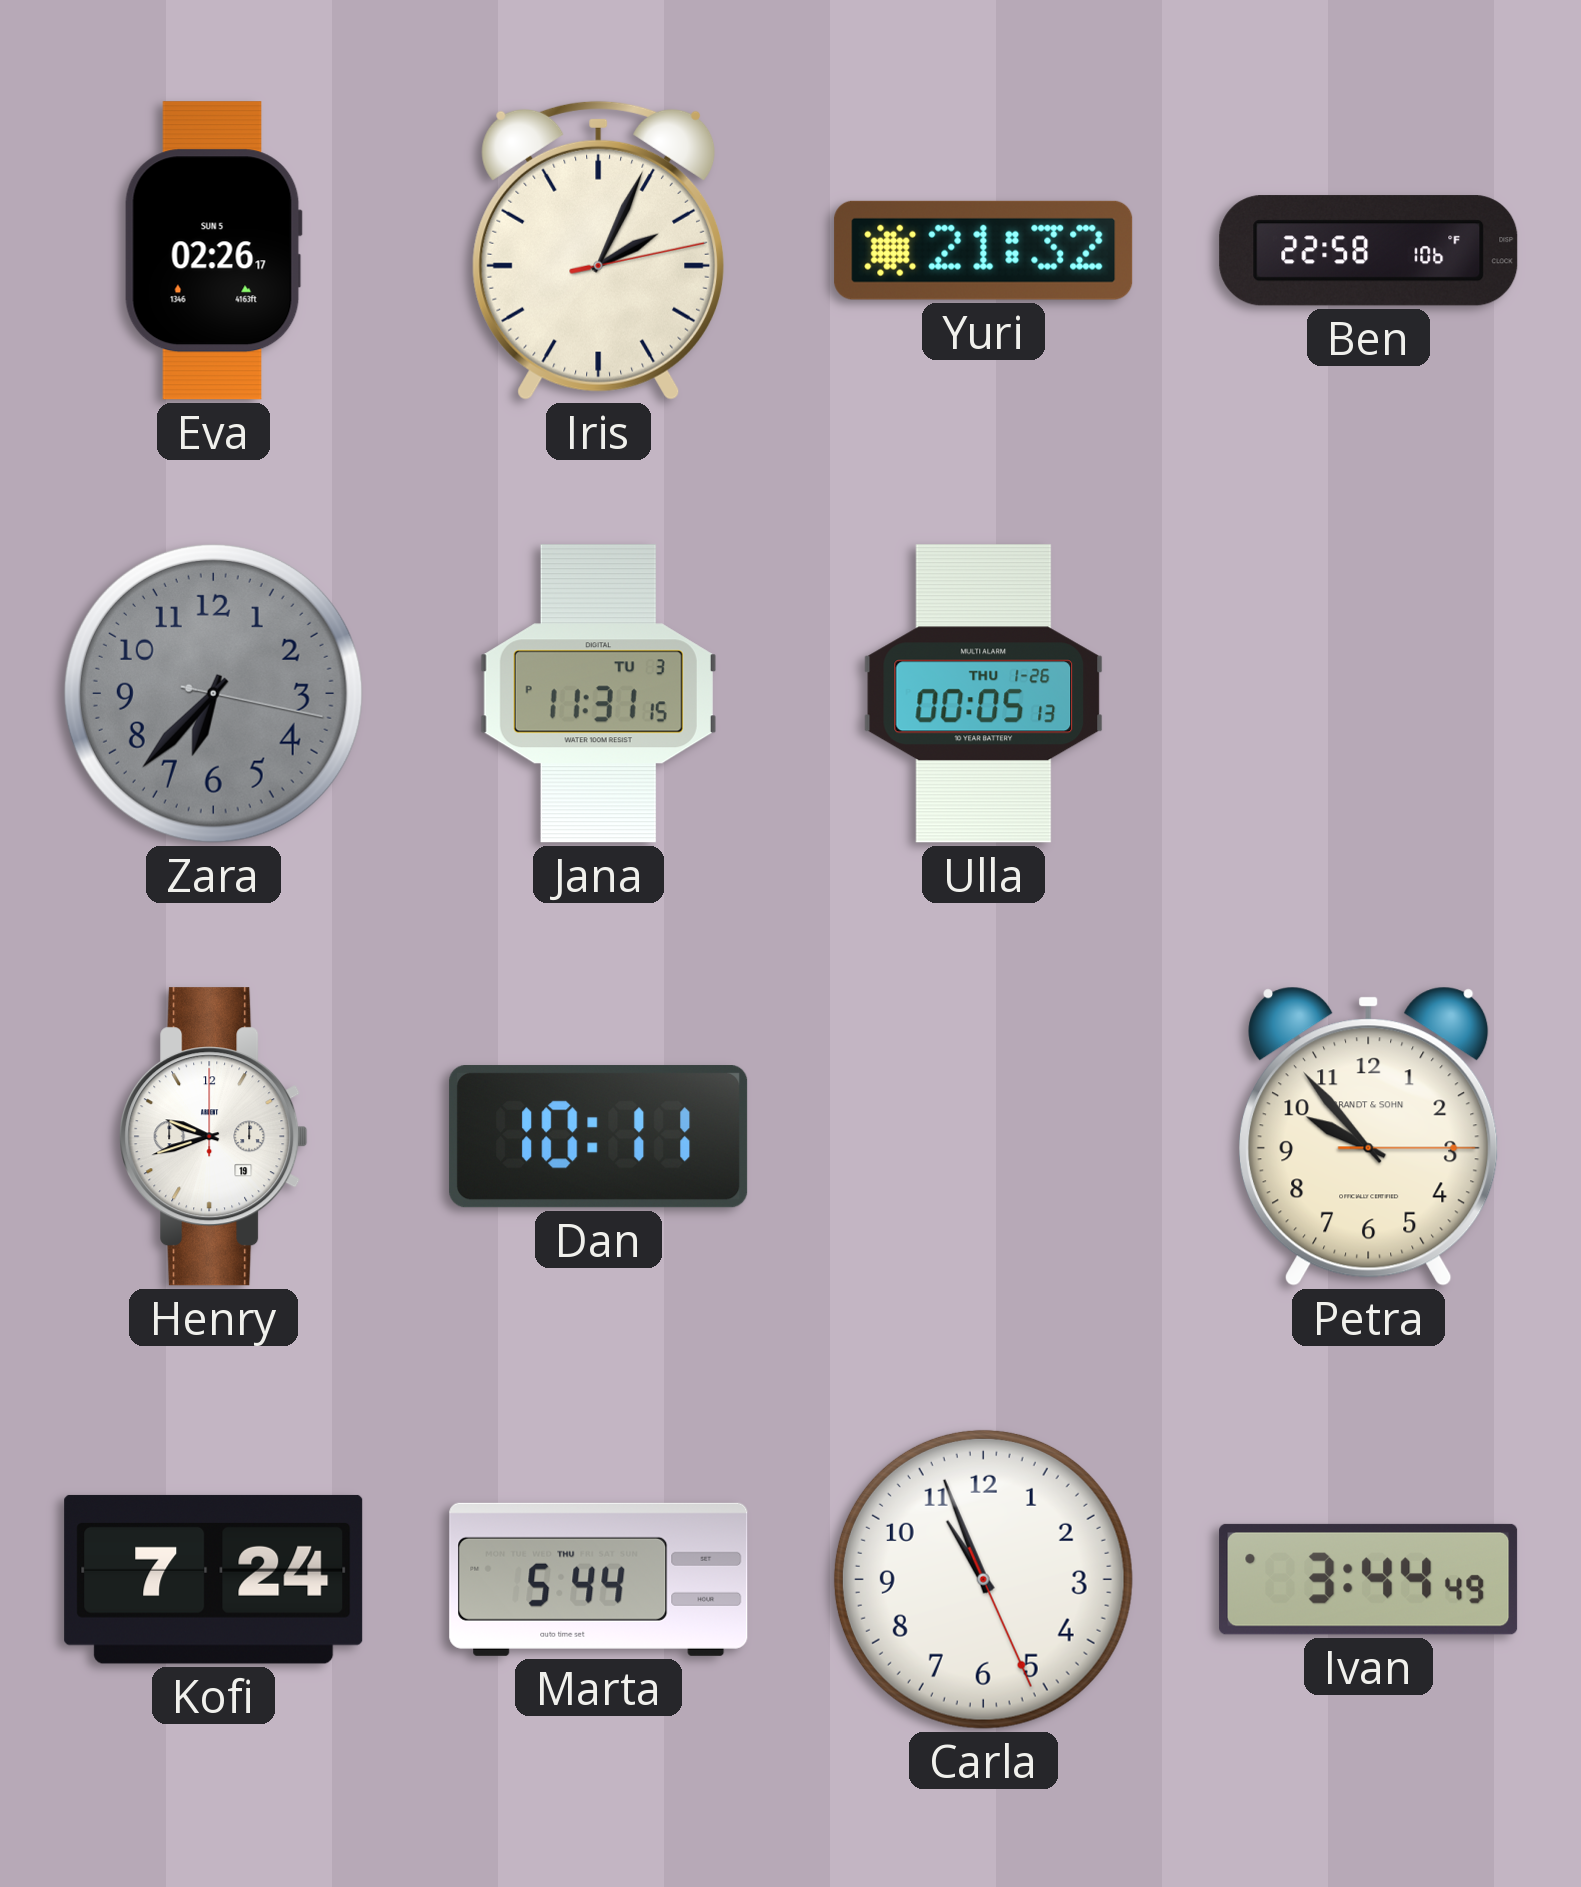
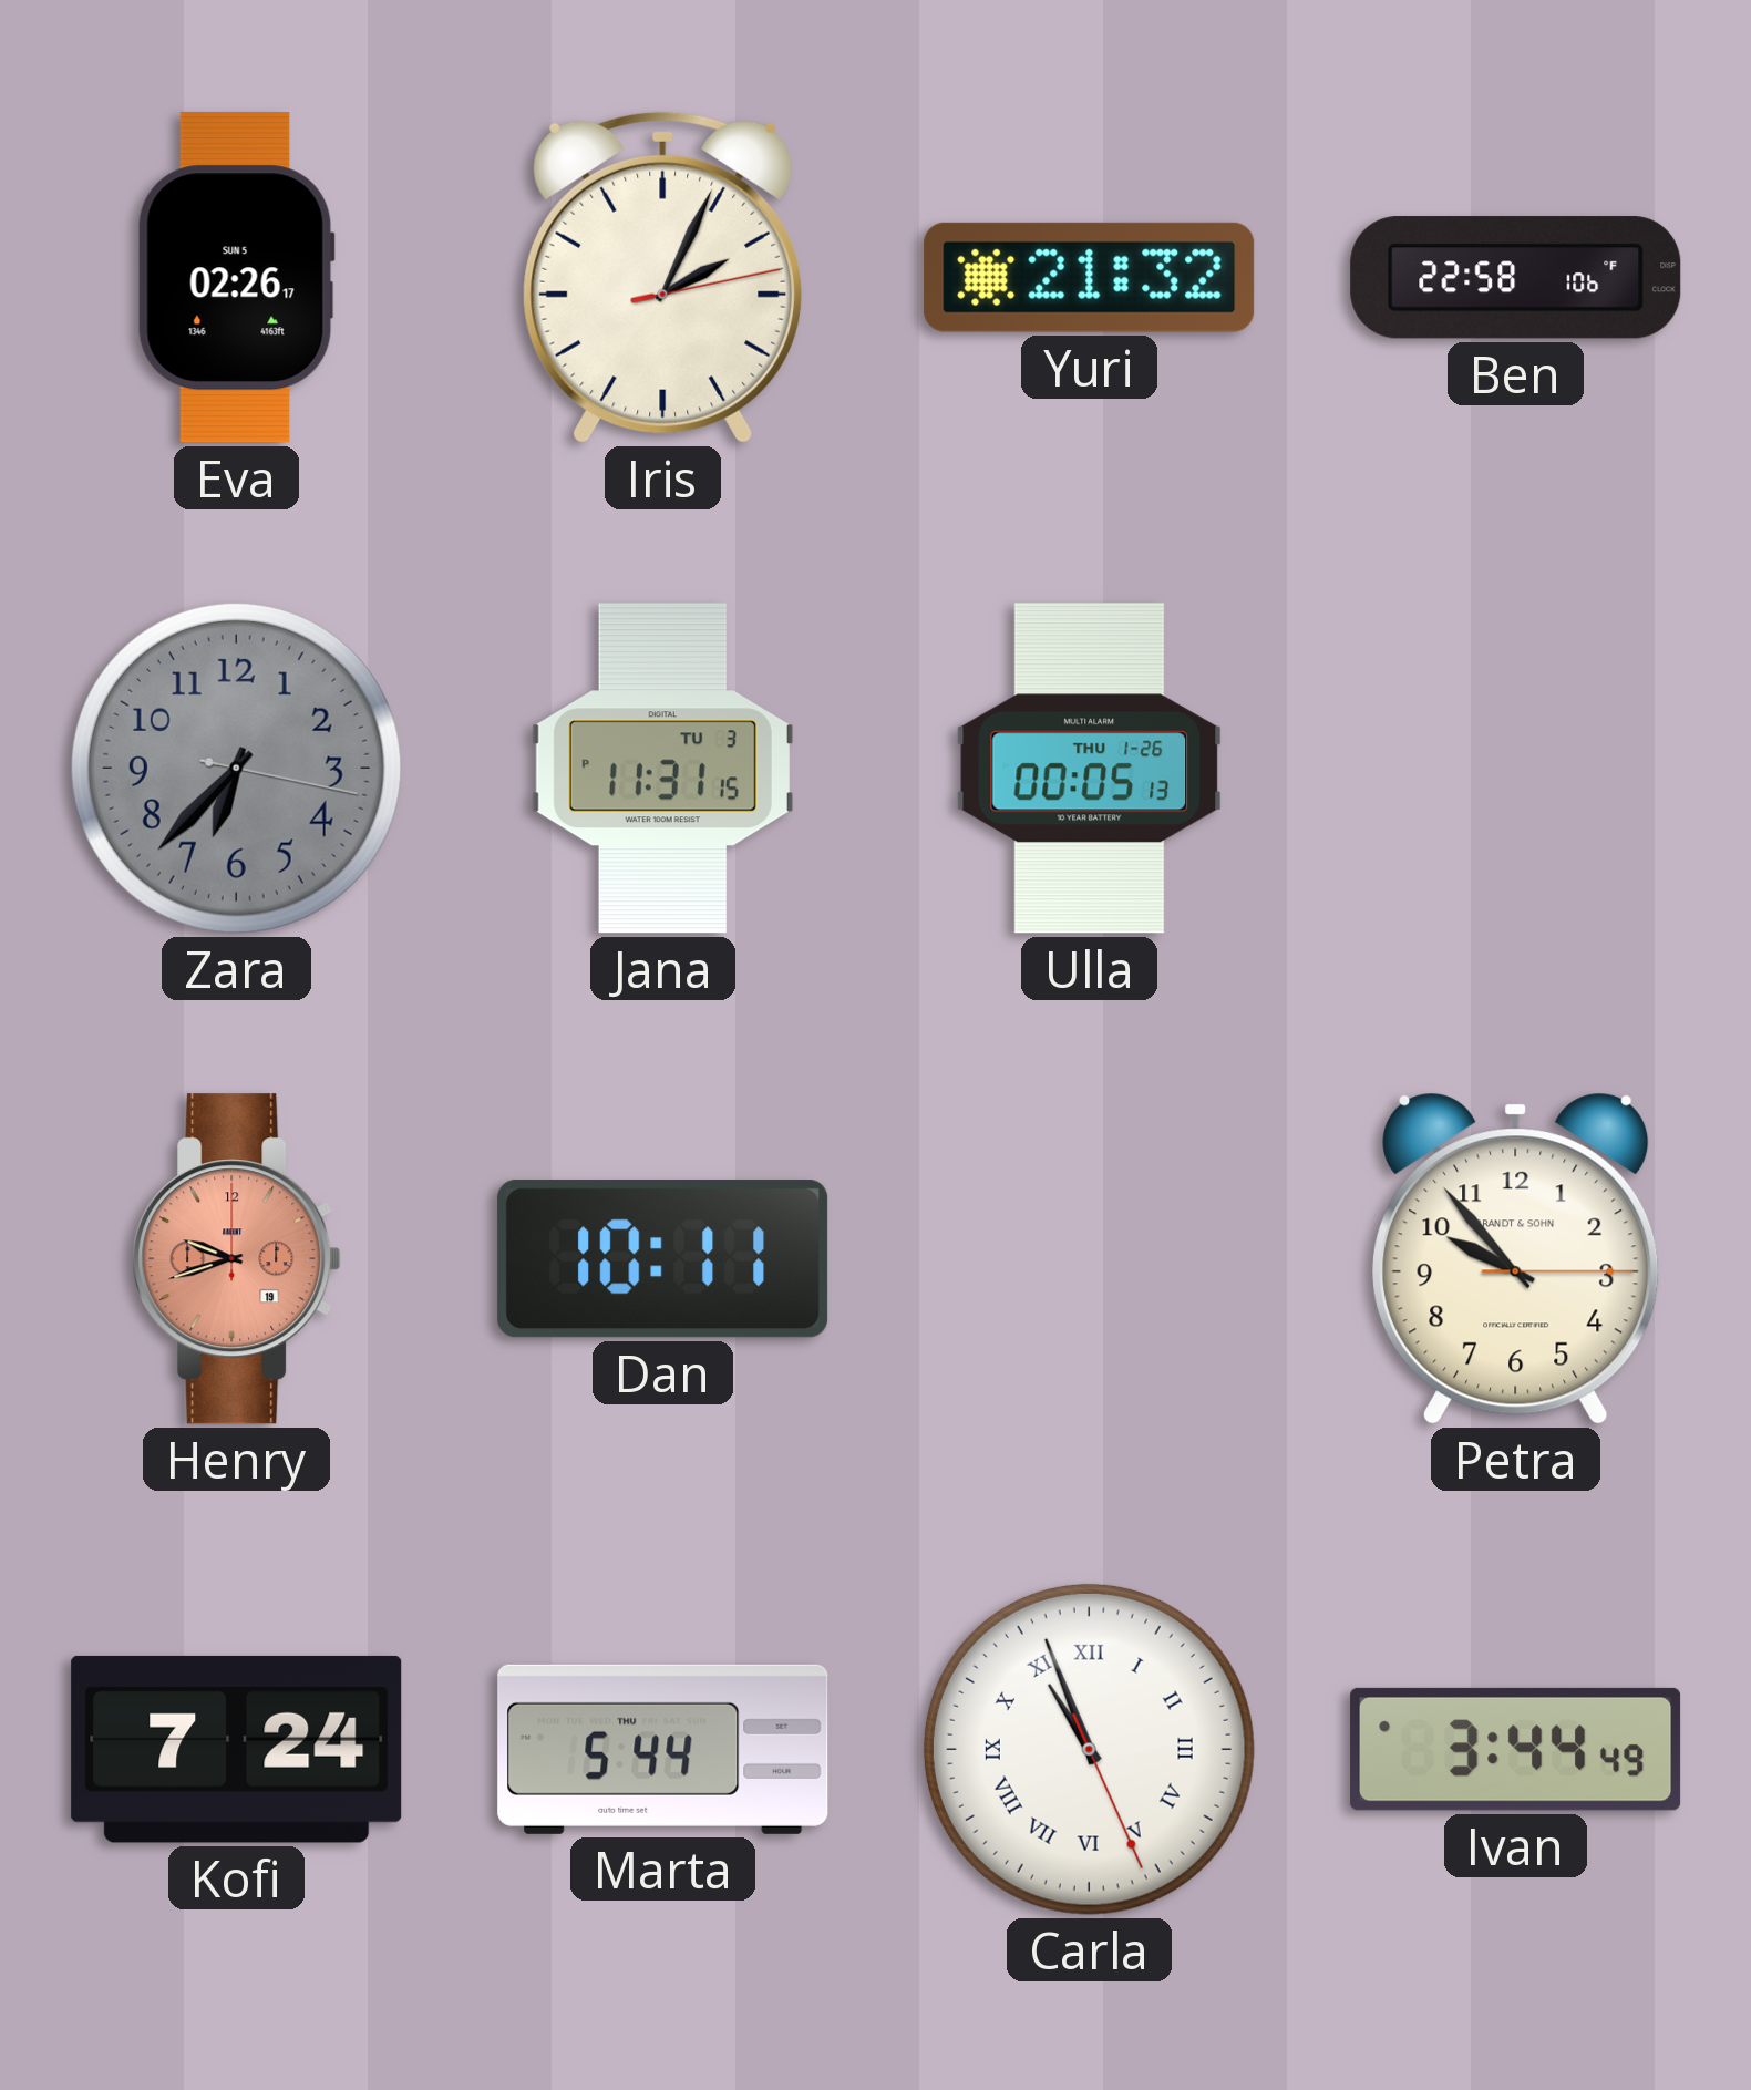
Henry dial: white -> salmon
Carla numerals: Arabic -> Roman
